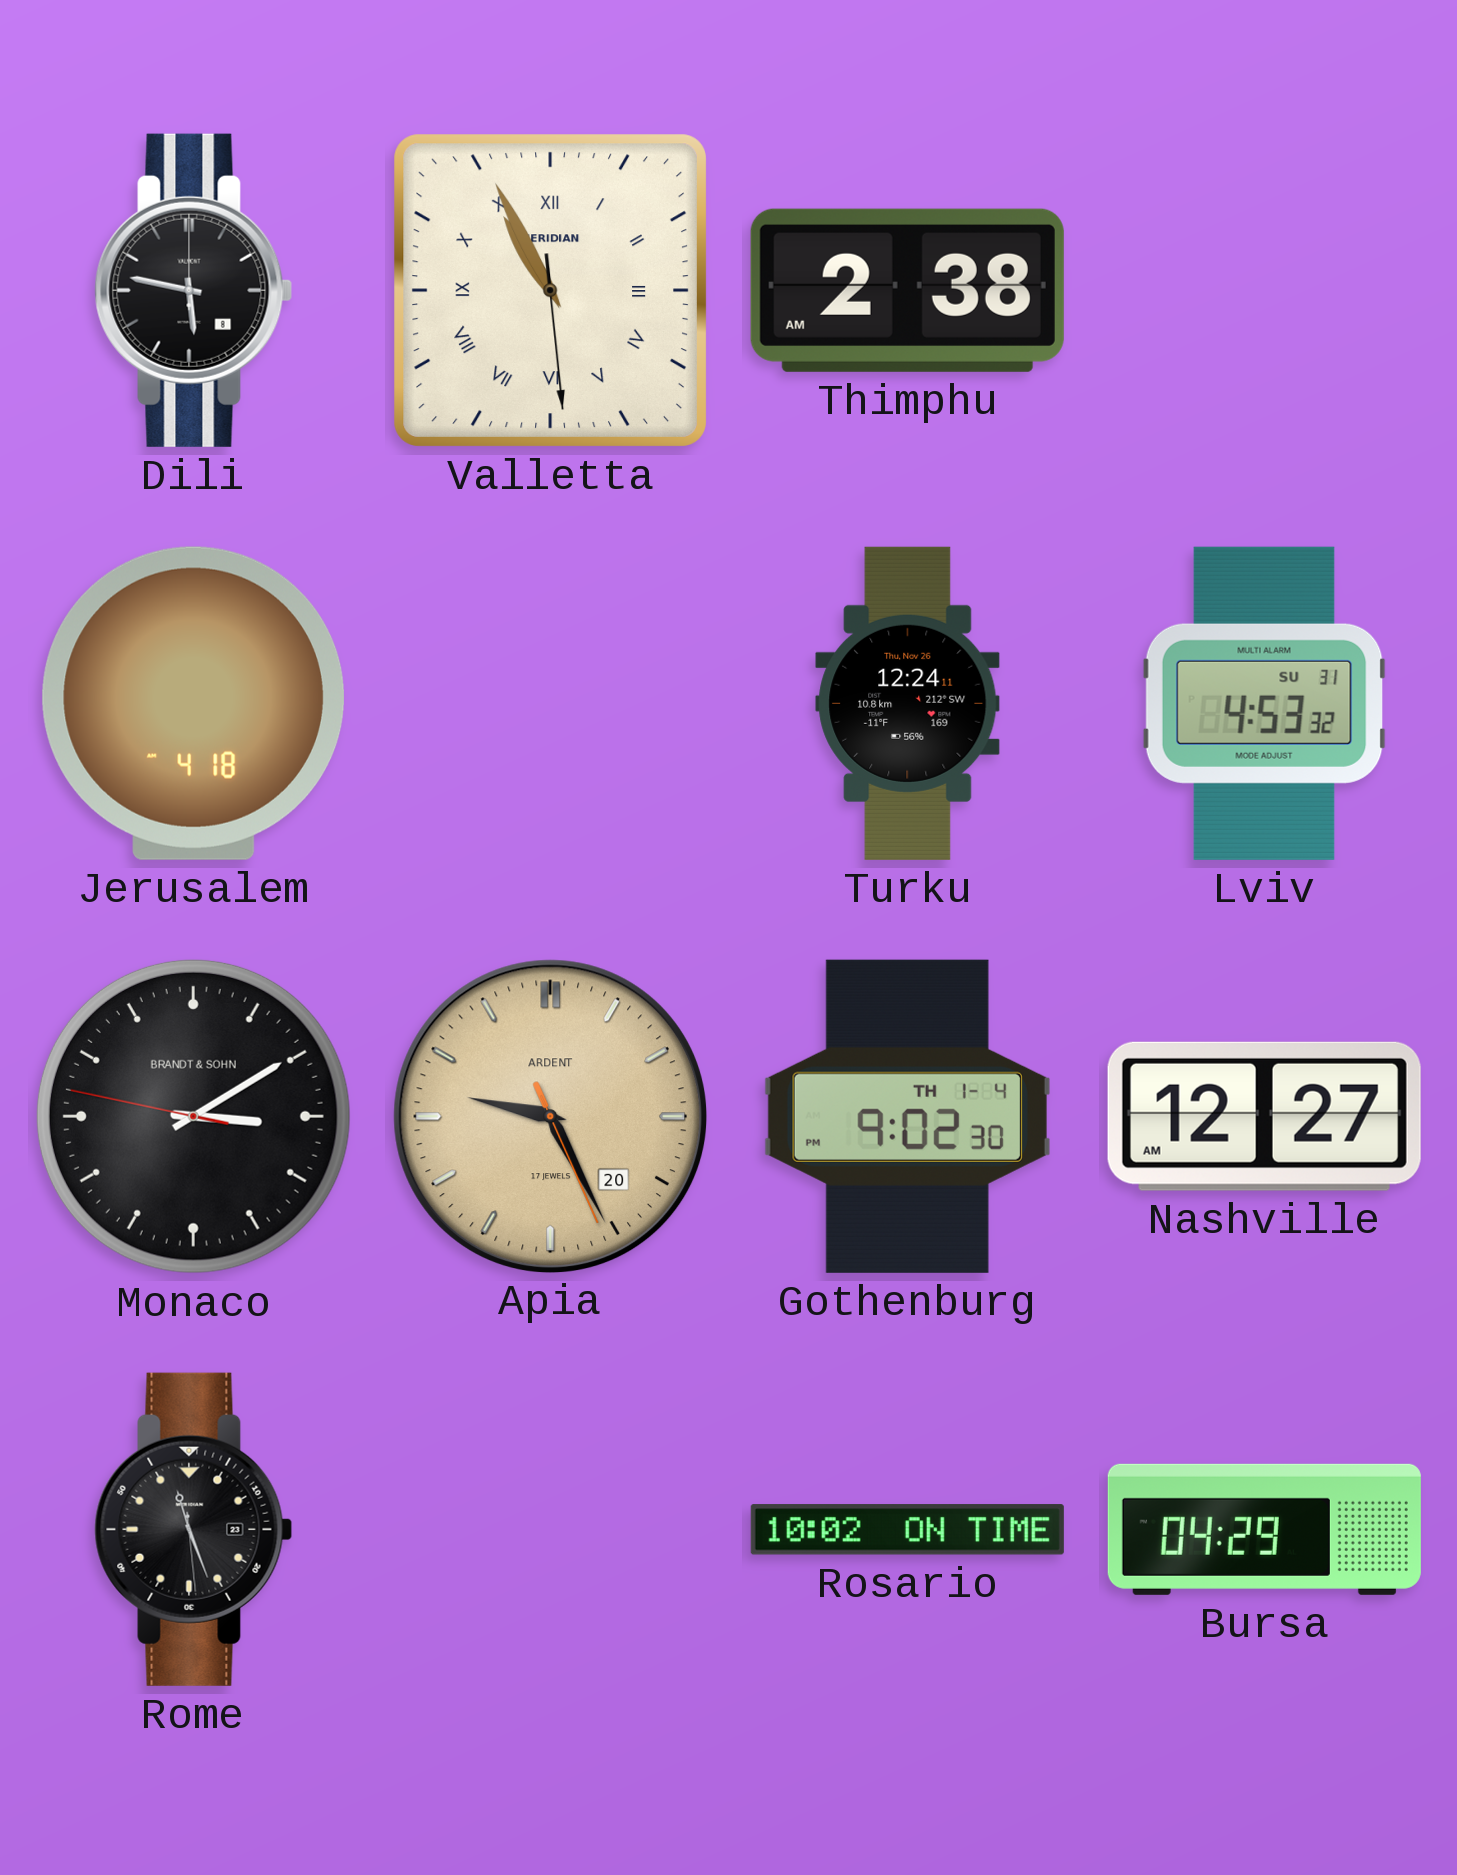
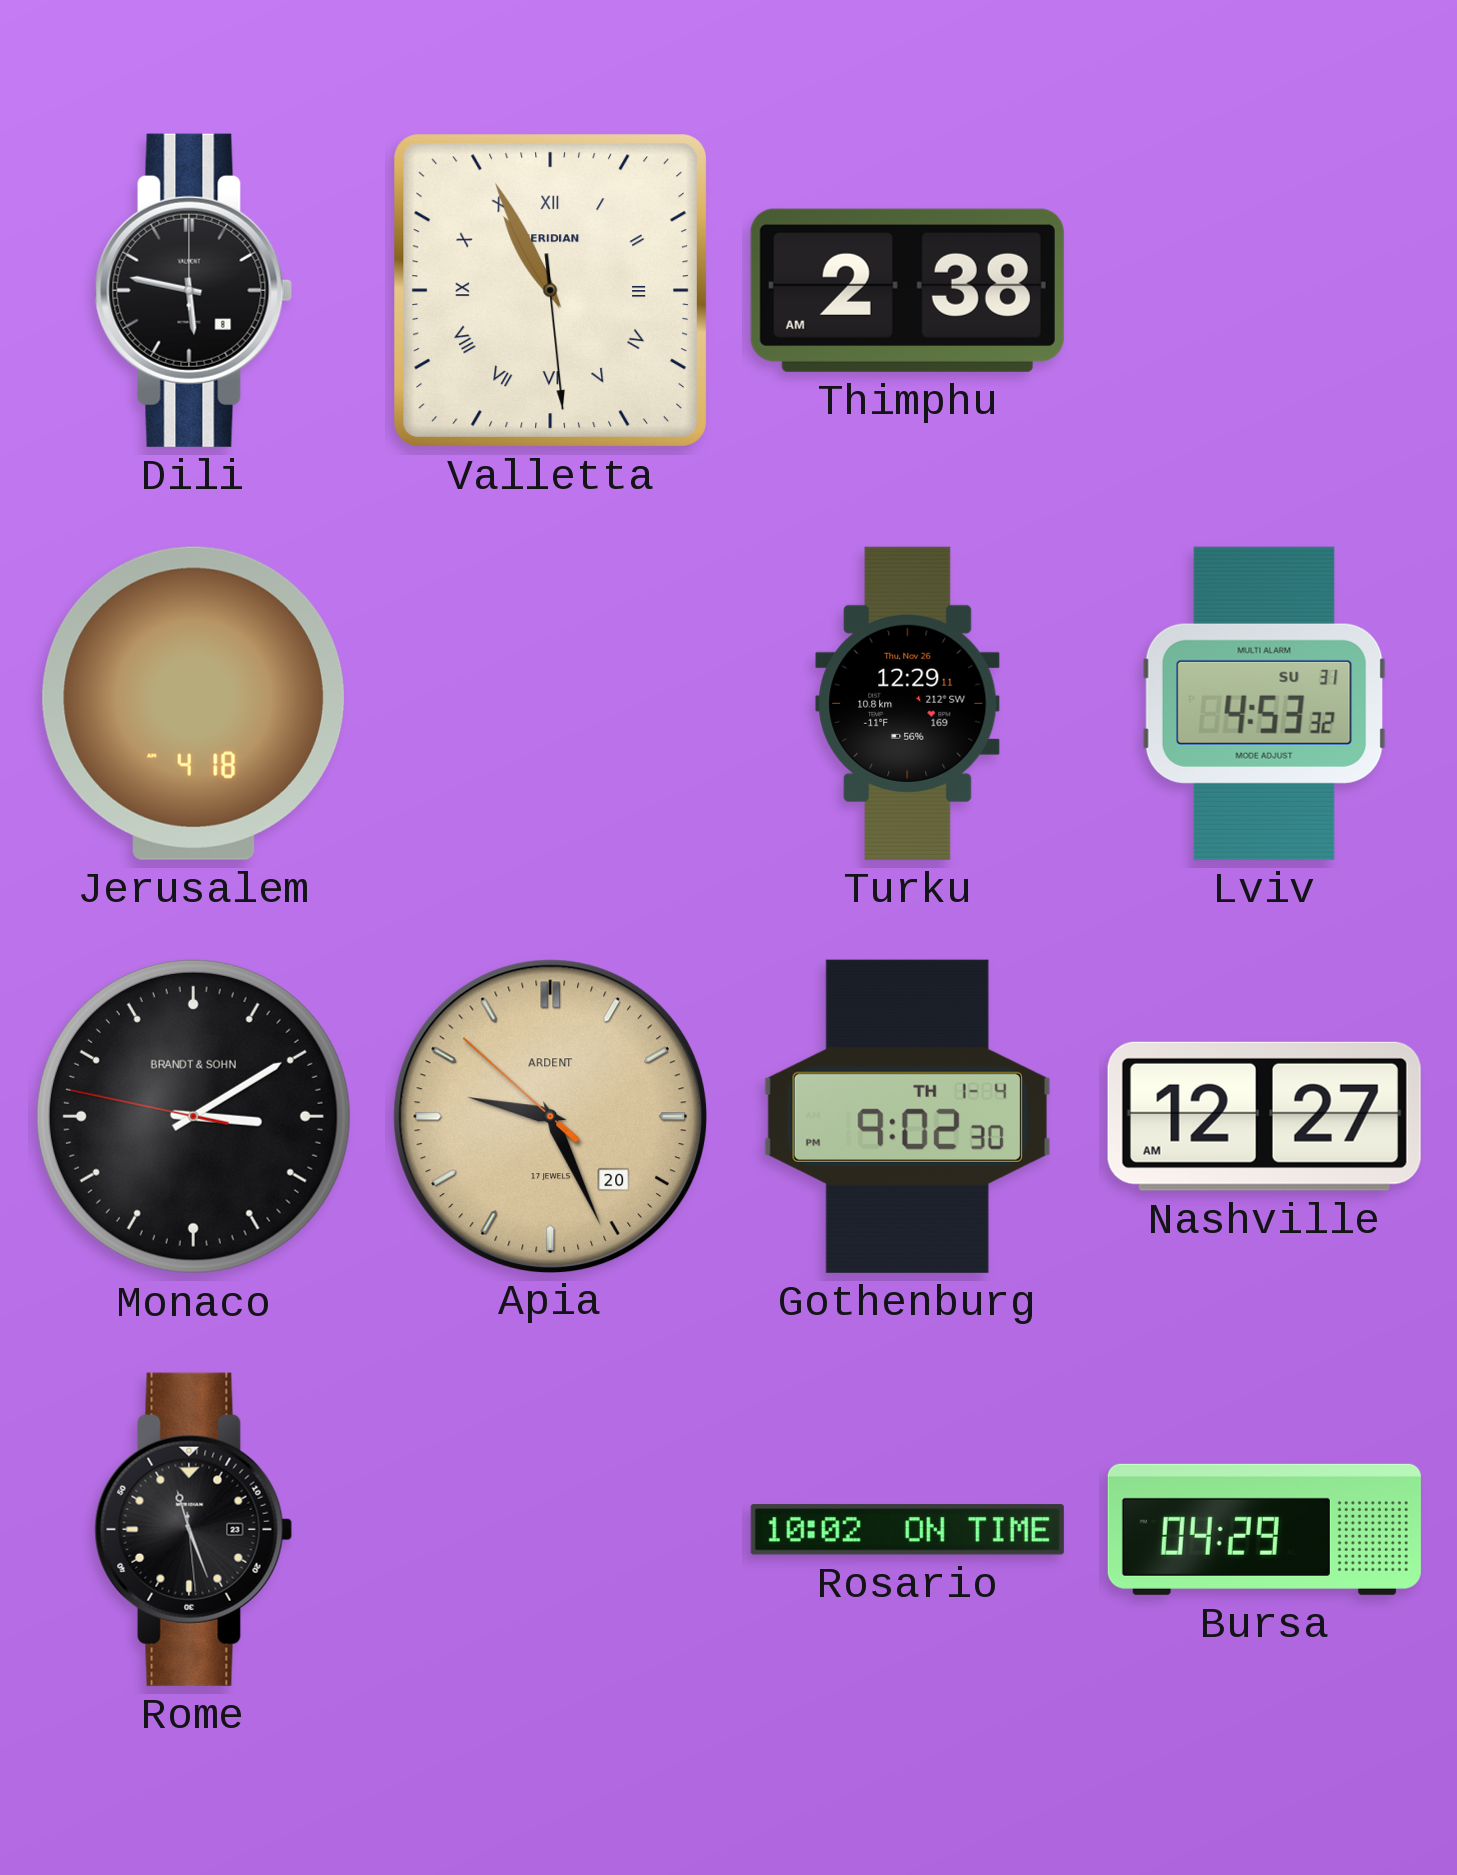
Turku: 12:24 -> 12:29
Apia: 9:25:26 -> 9:25:52
